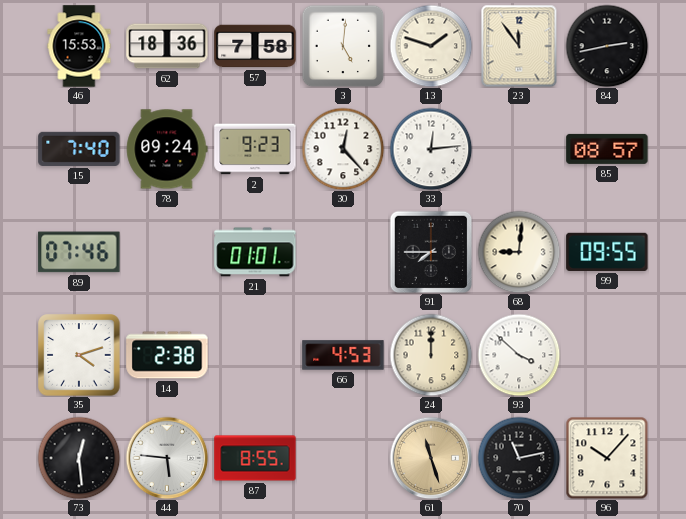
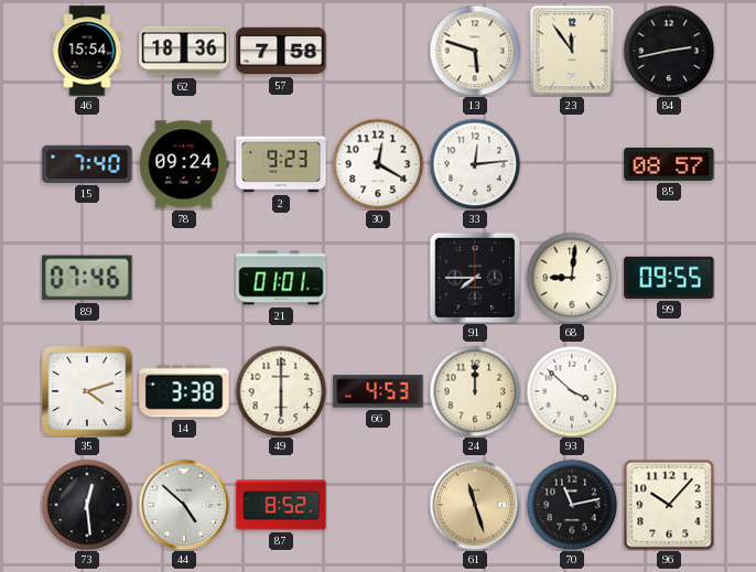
46: 15:53 -> 15:54
3: 5:01 -> none
13: 1:48 -> 5:48
30: 12:23 -> 12:20
14: 2:38 -> 3:38
49: none -> 6:00
44: 5:46 -> 4:52
87: 8:55 -> 8:52
